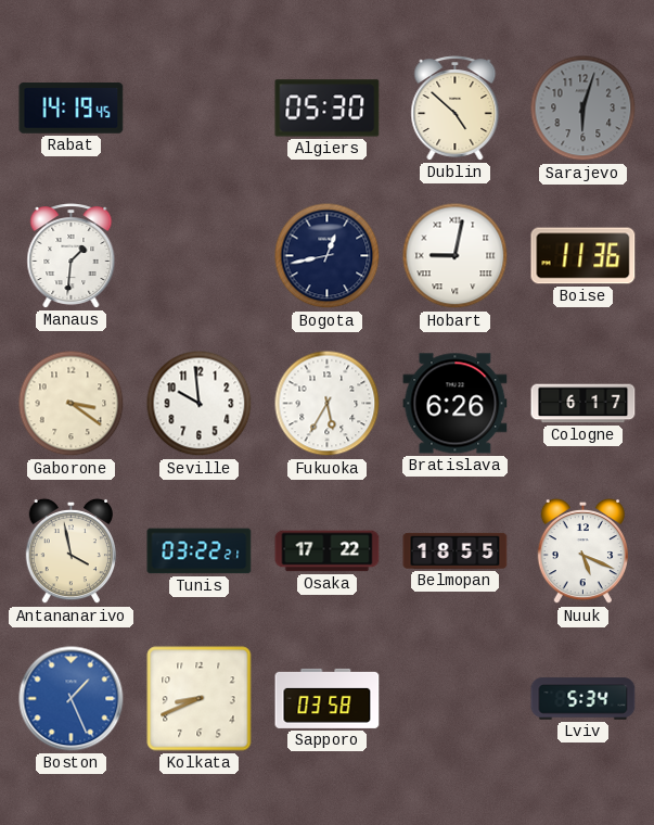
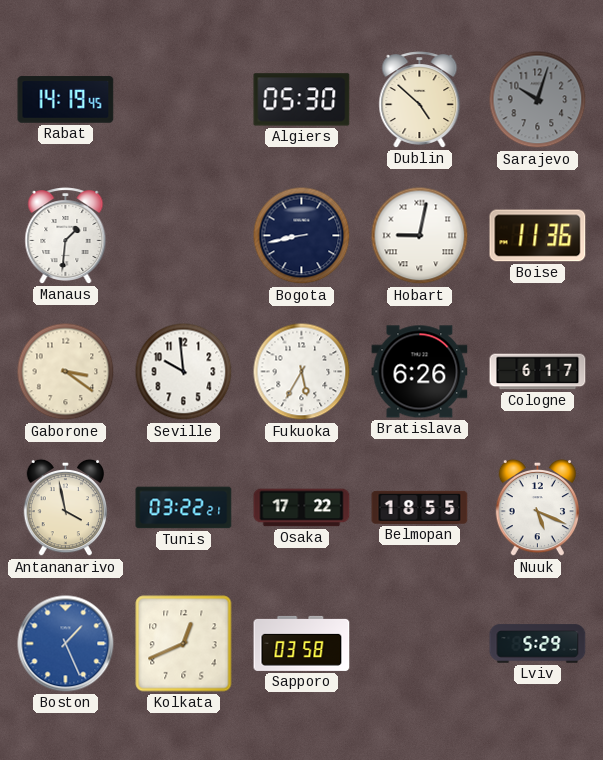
Sarajevo: 6:03 -> 10:03
Bogota: 12:43 -> 8:43
Kolkata: 8:41 -> 12:41
Lviv: 5:34 -> 5:29
